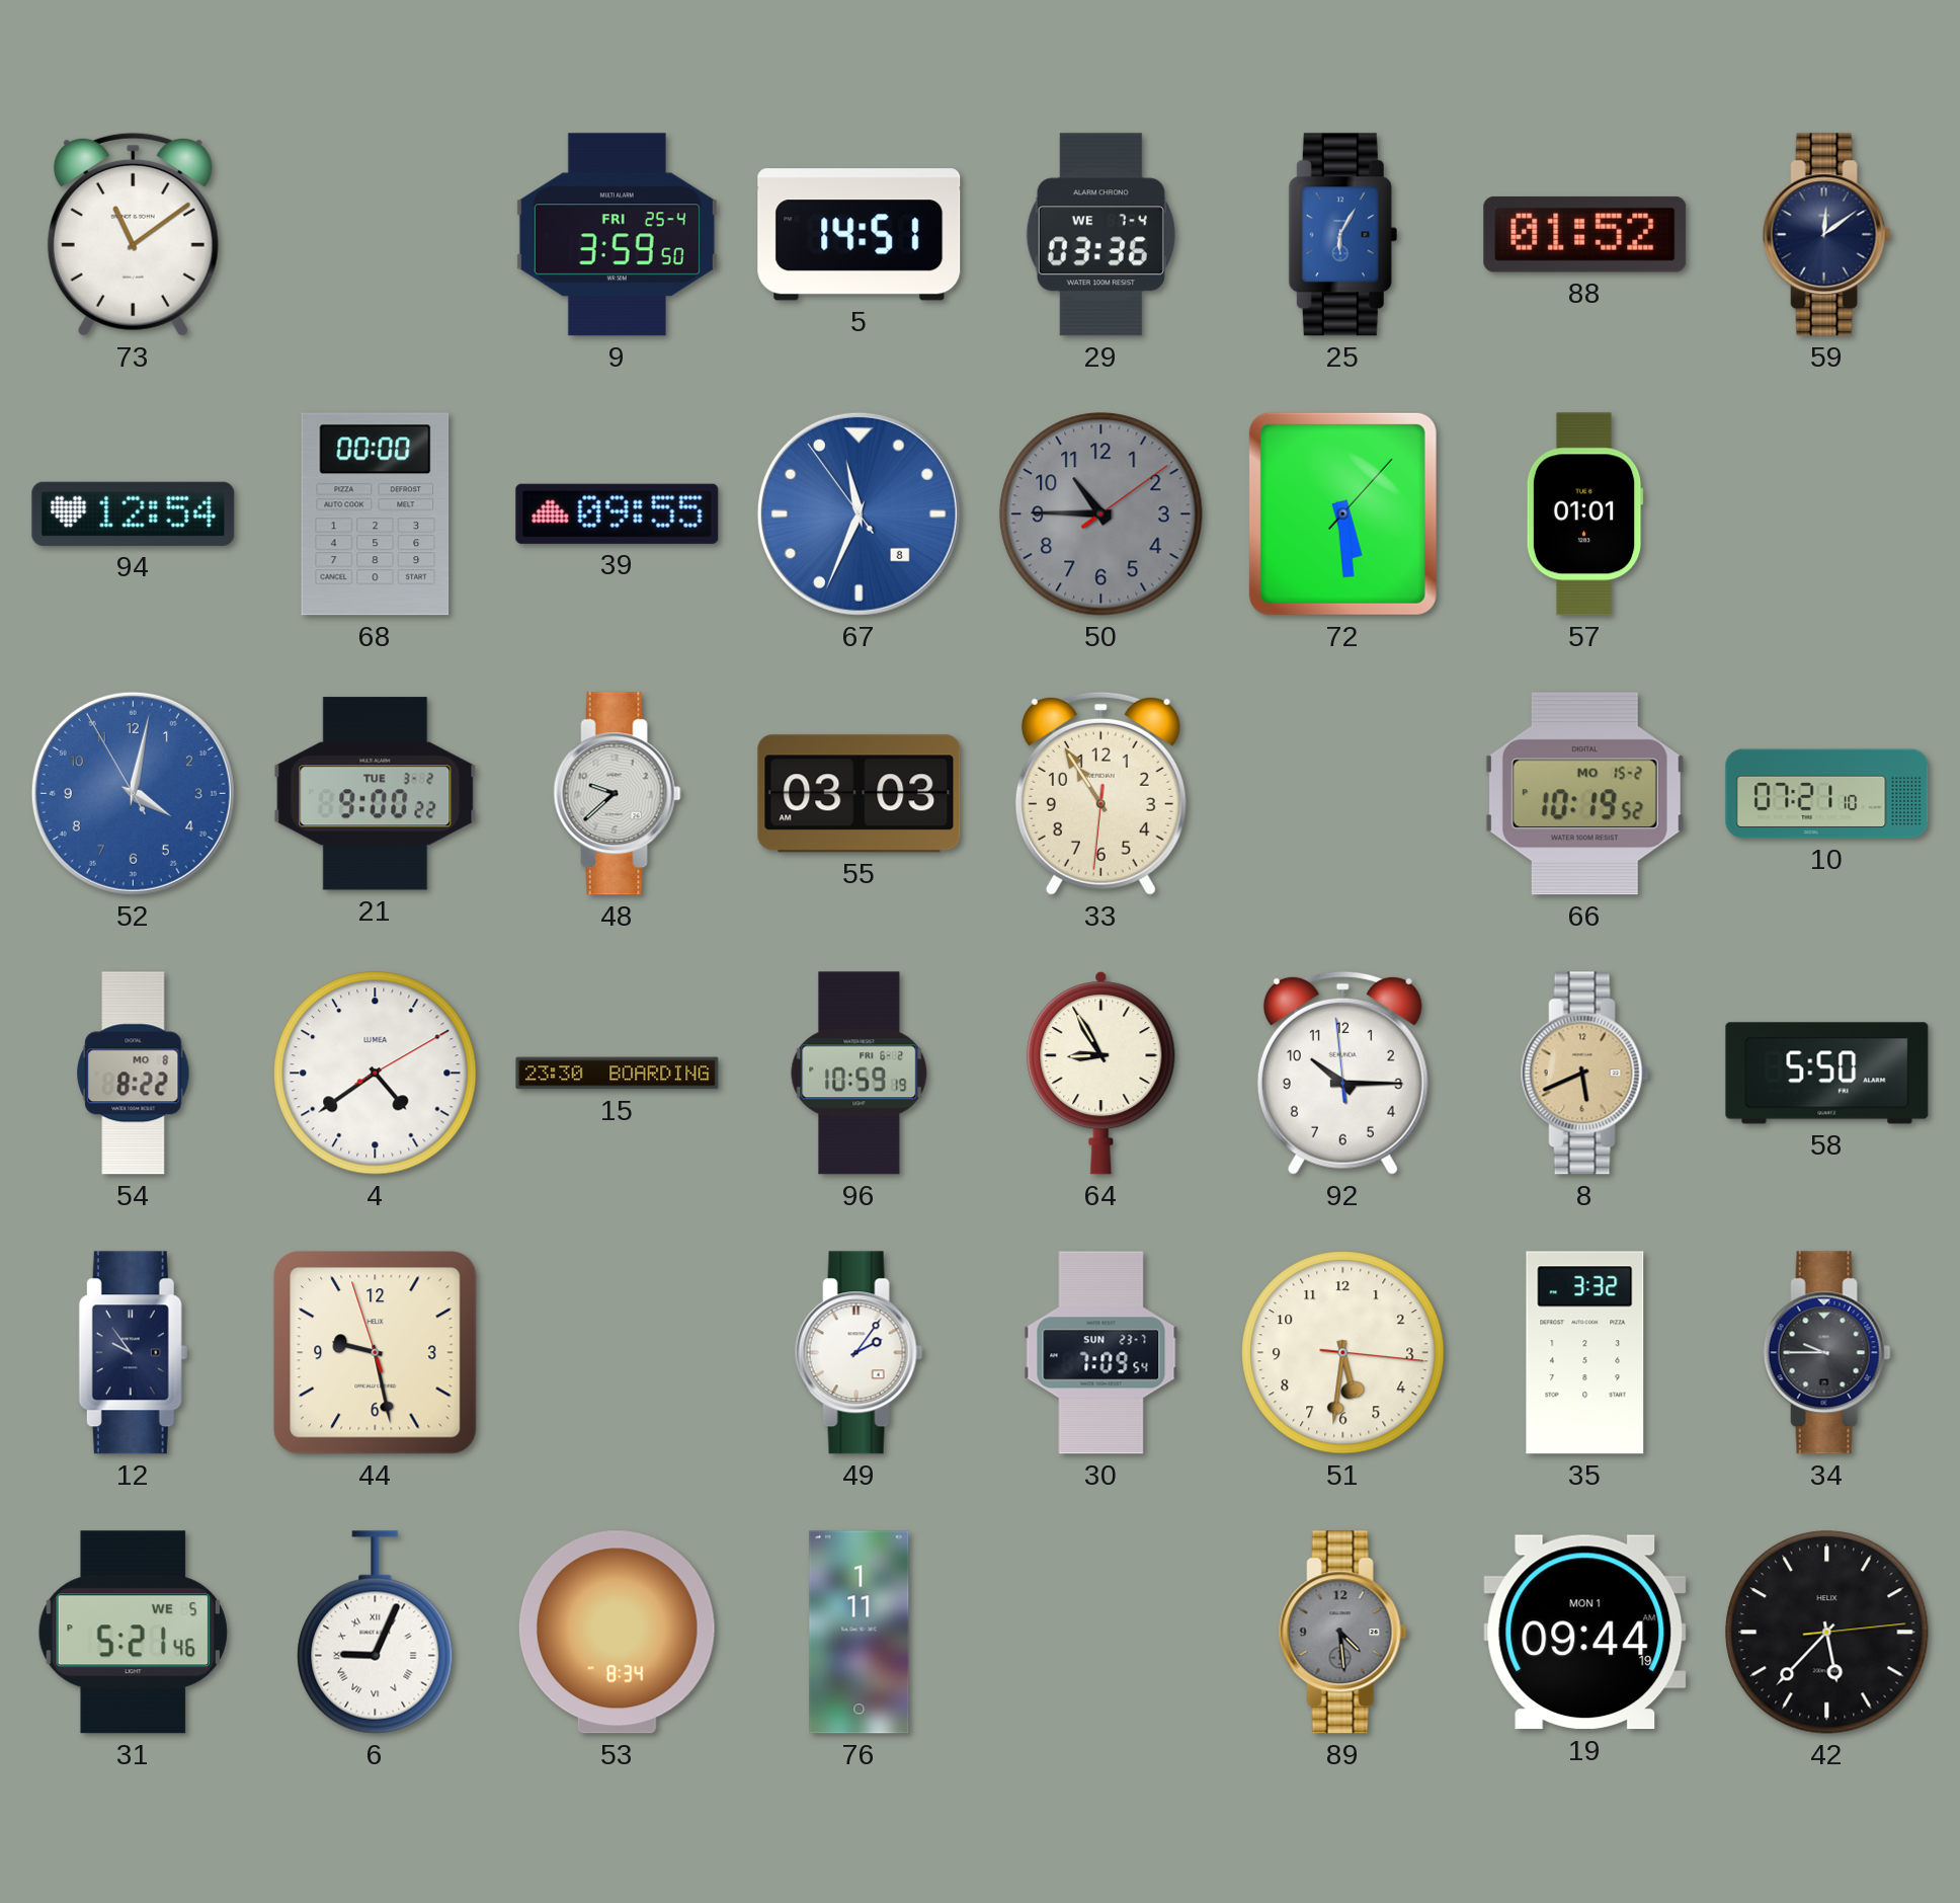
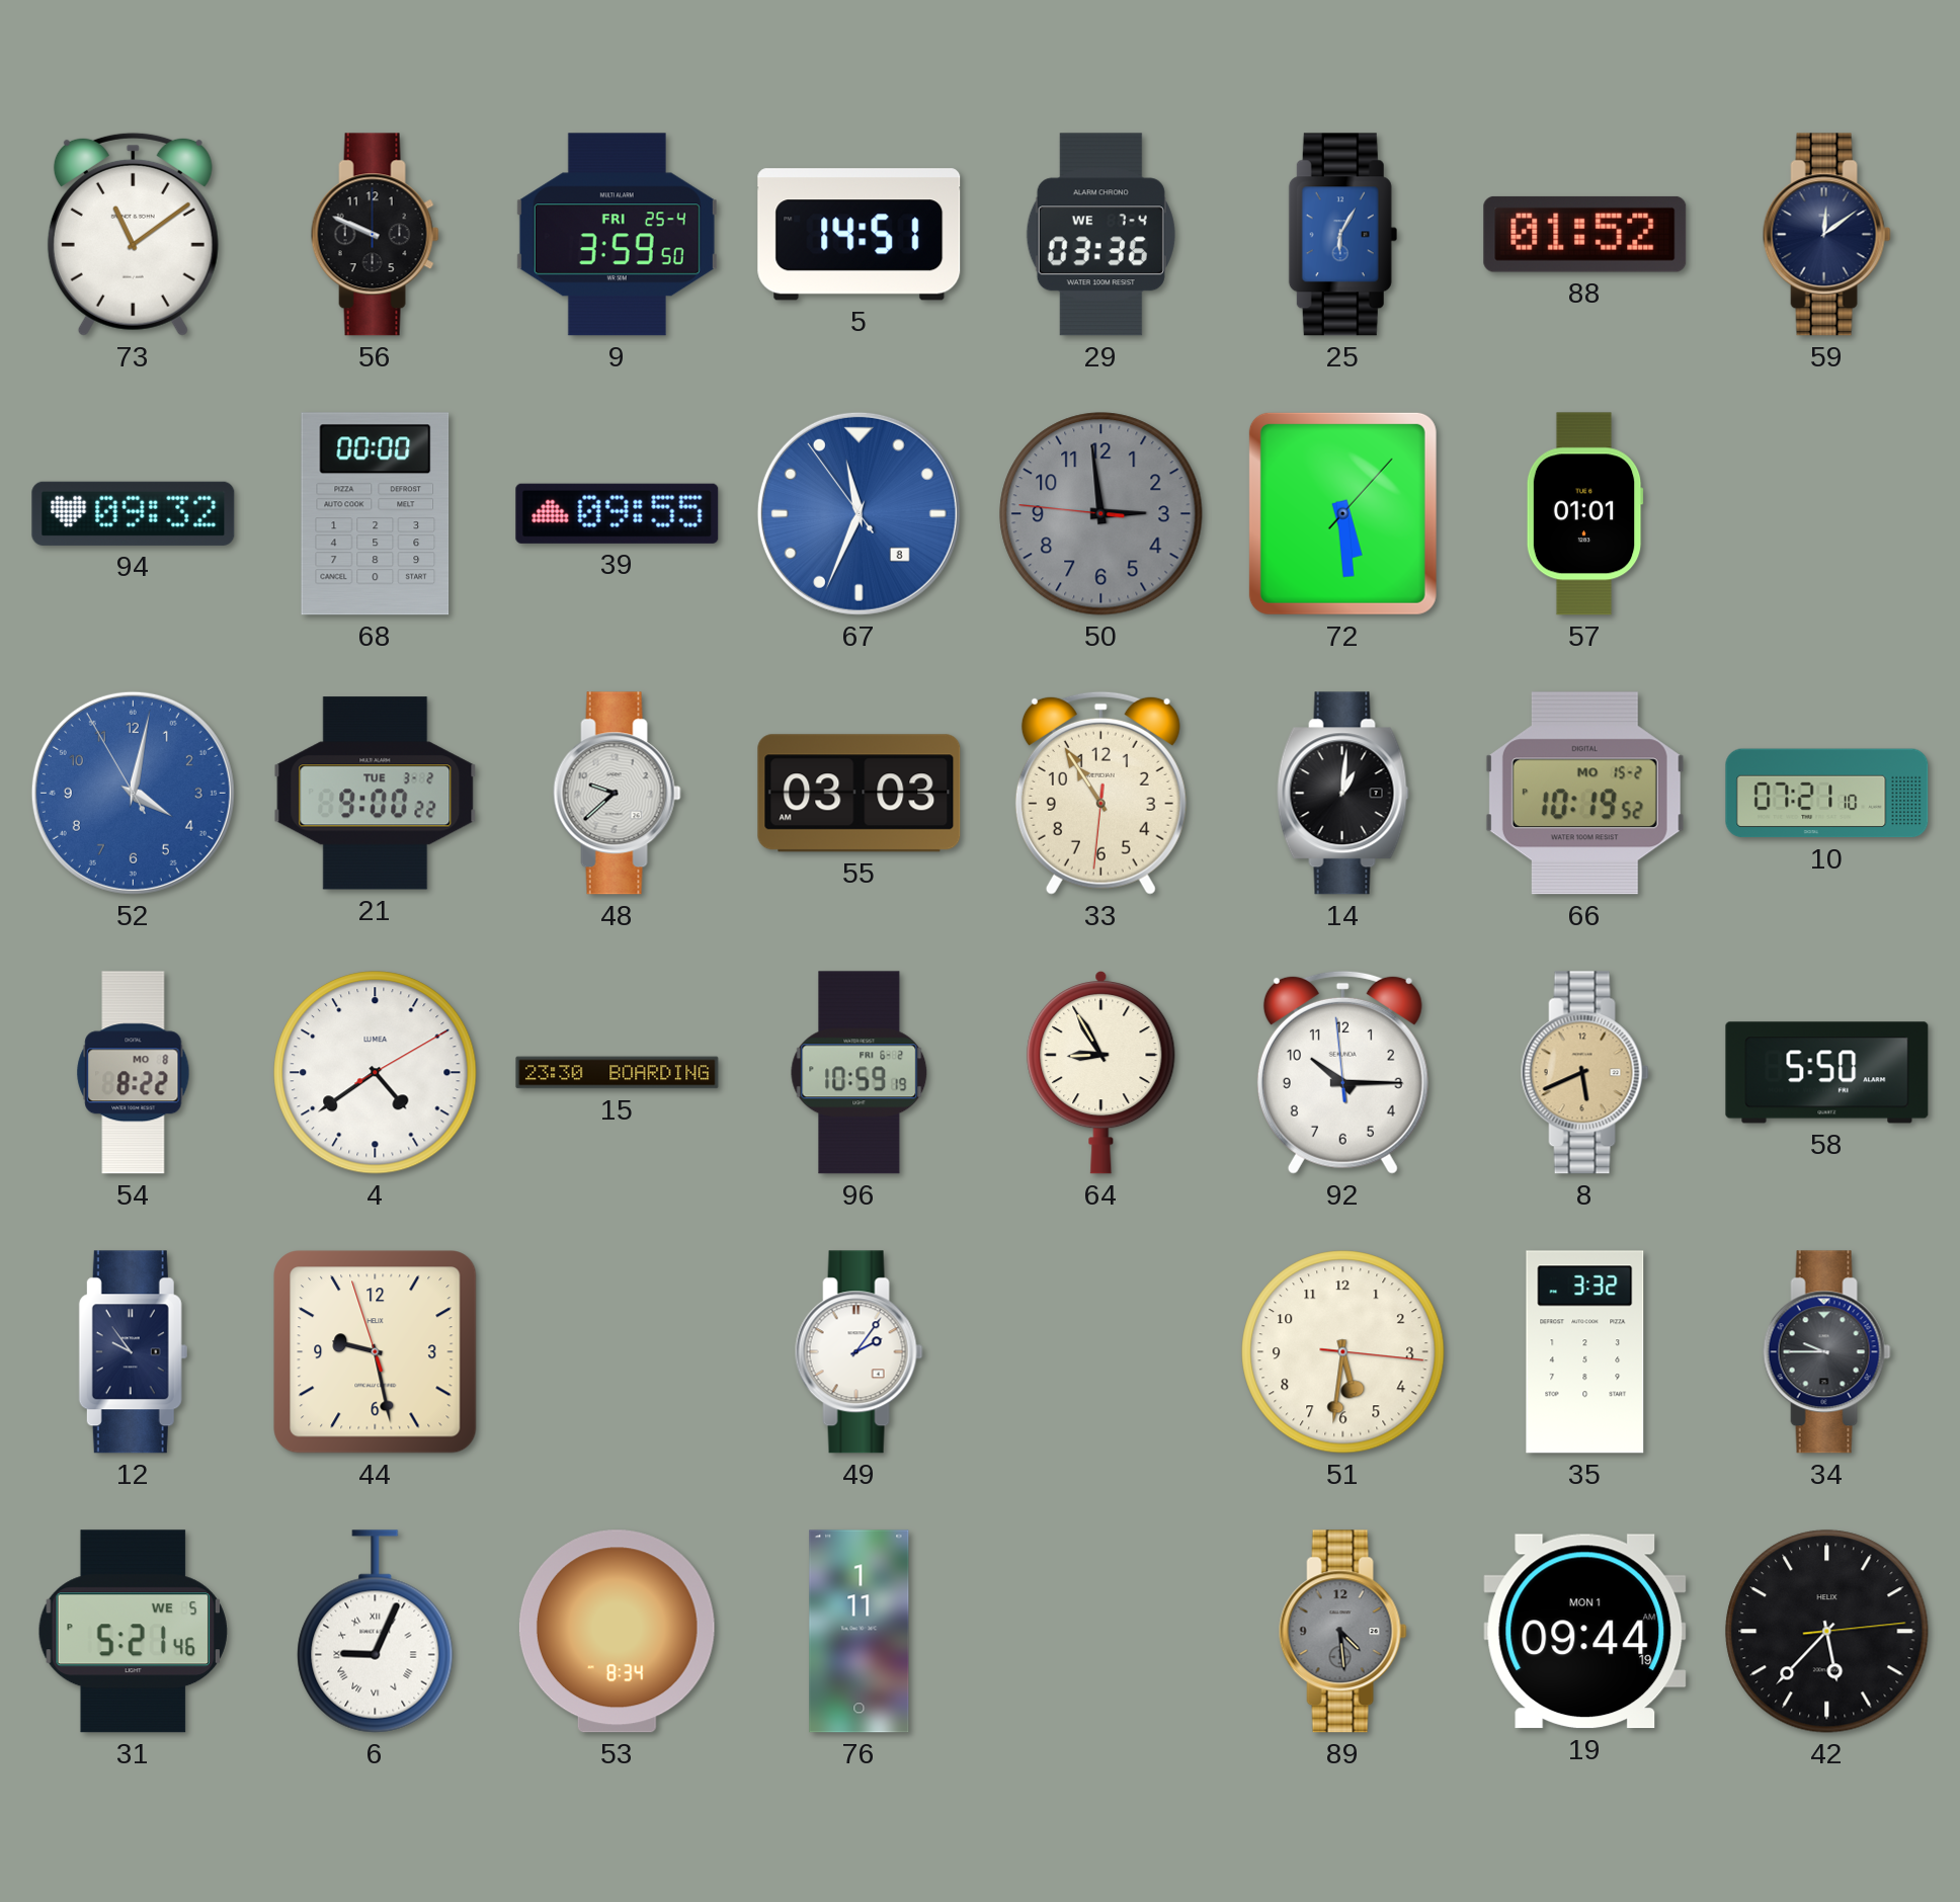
56: none -> 9:49
94: 12:54 -> 09:32
50: 10:45 -> 2:58
14: none -> 1:01
30: 7:09 -> none
